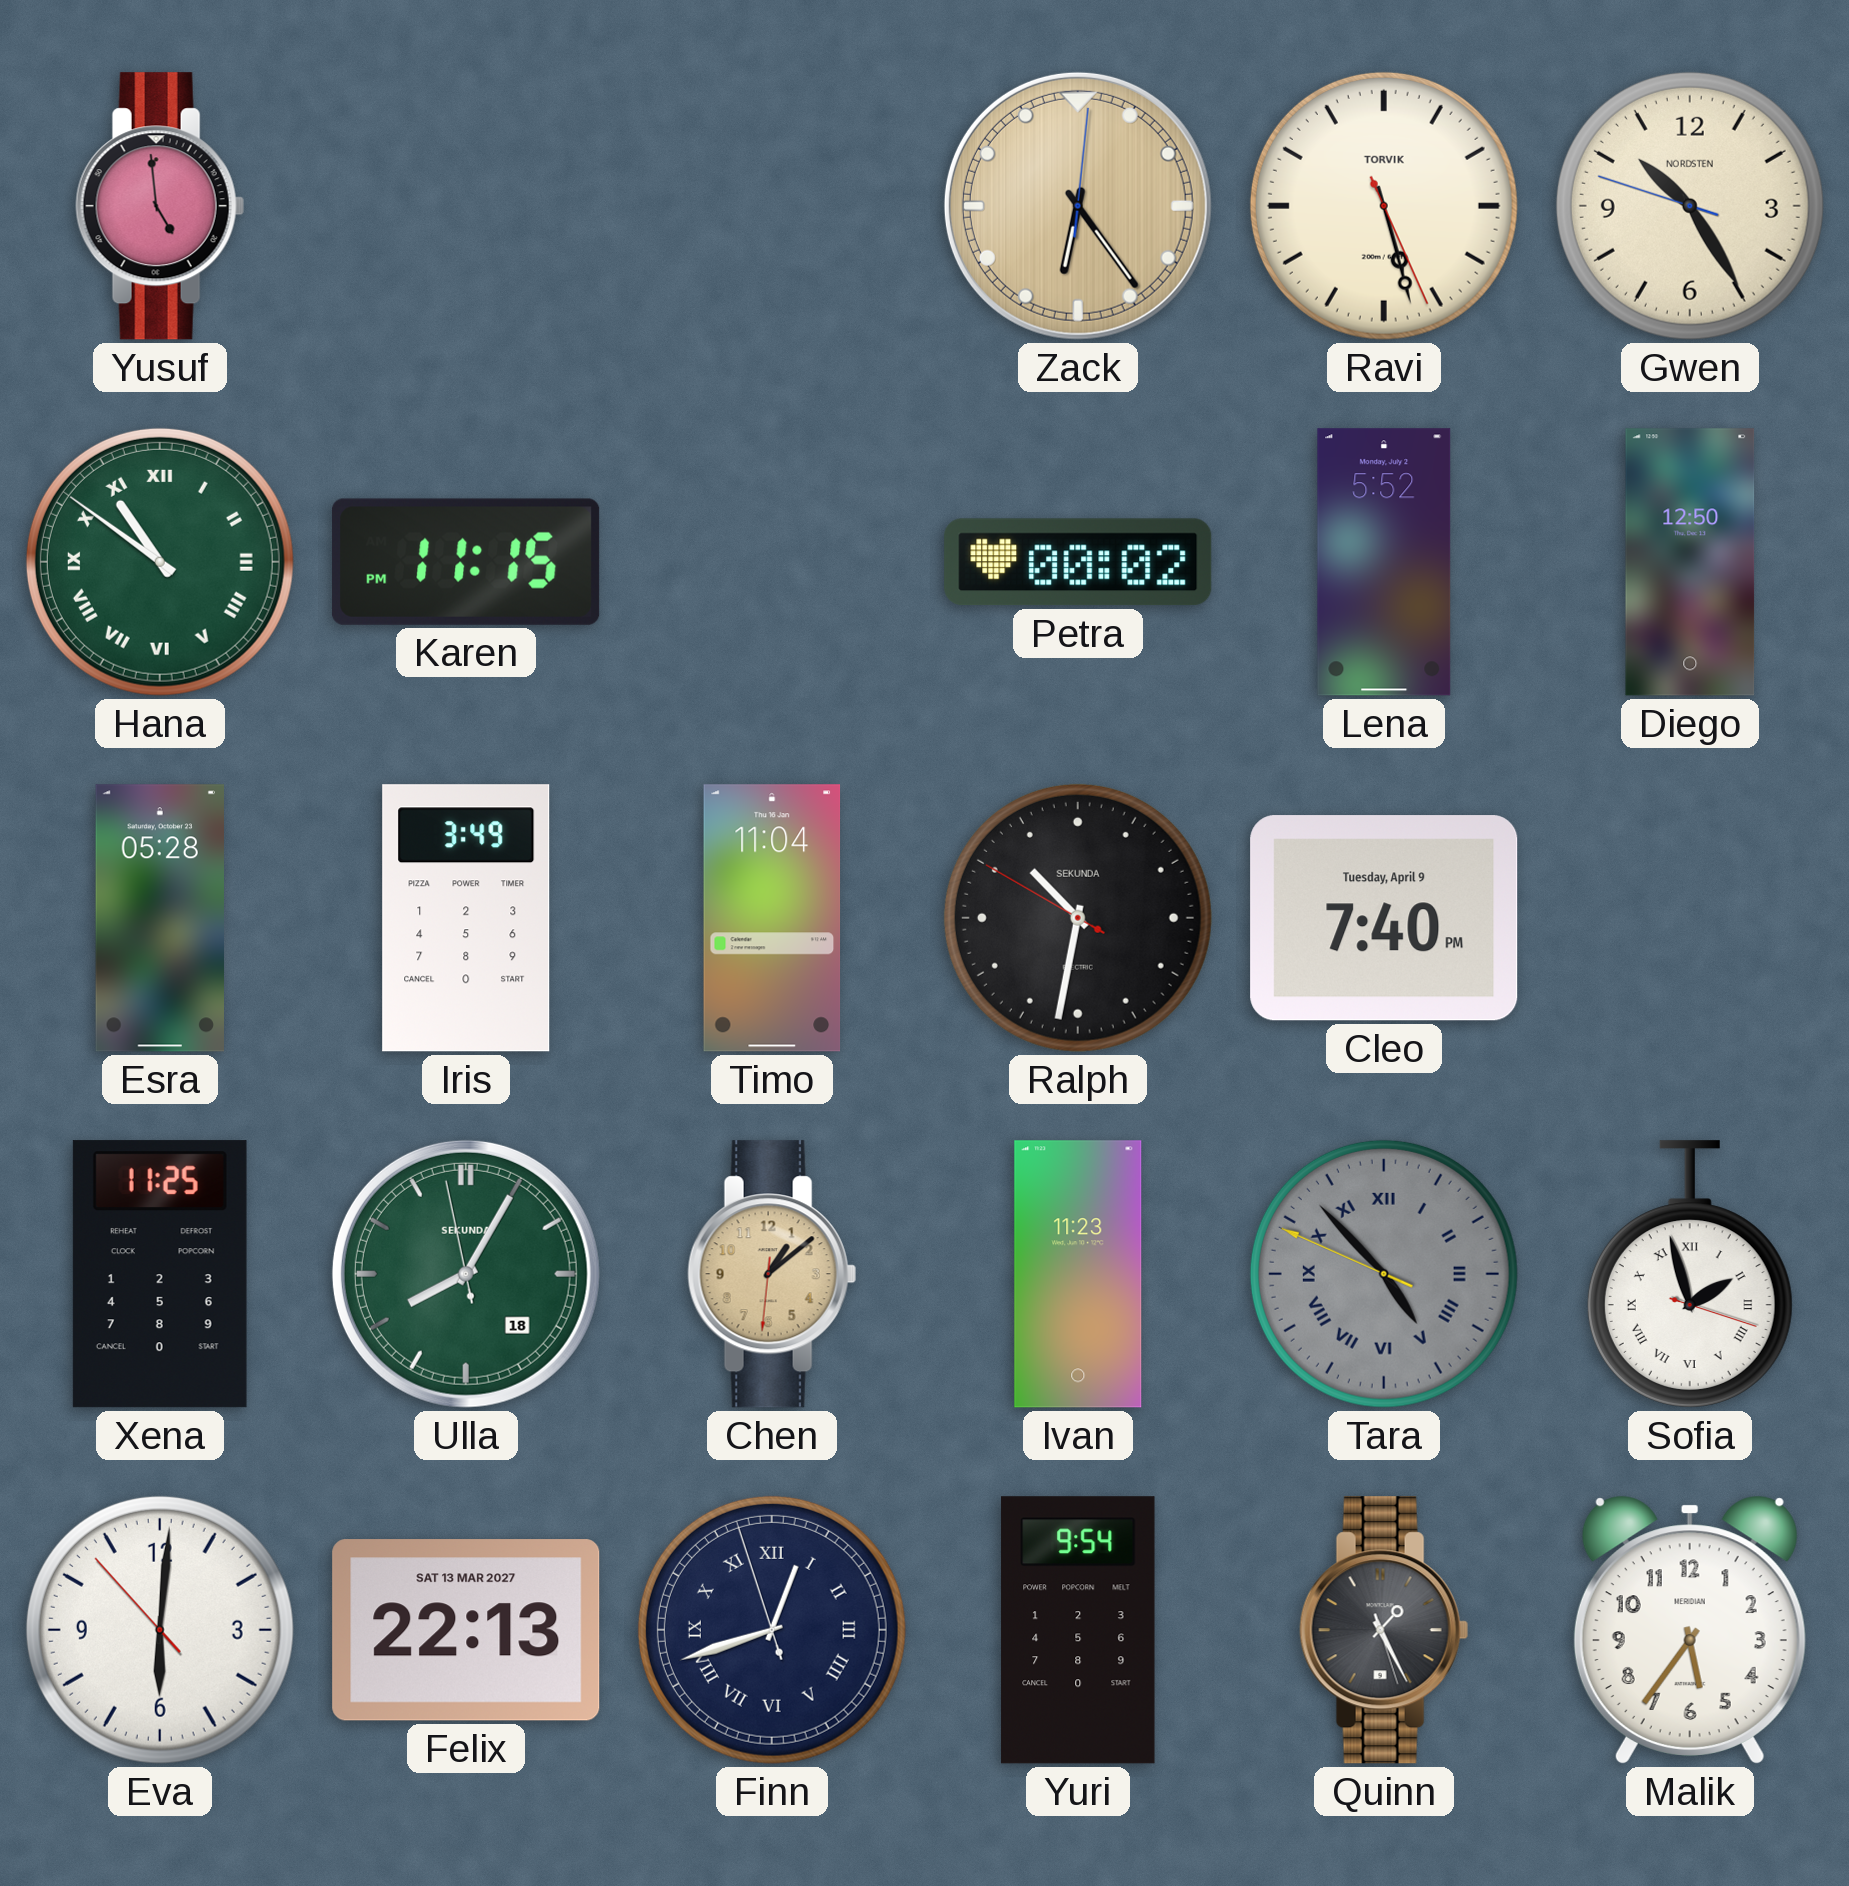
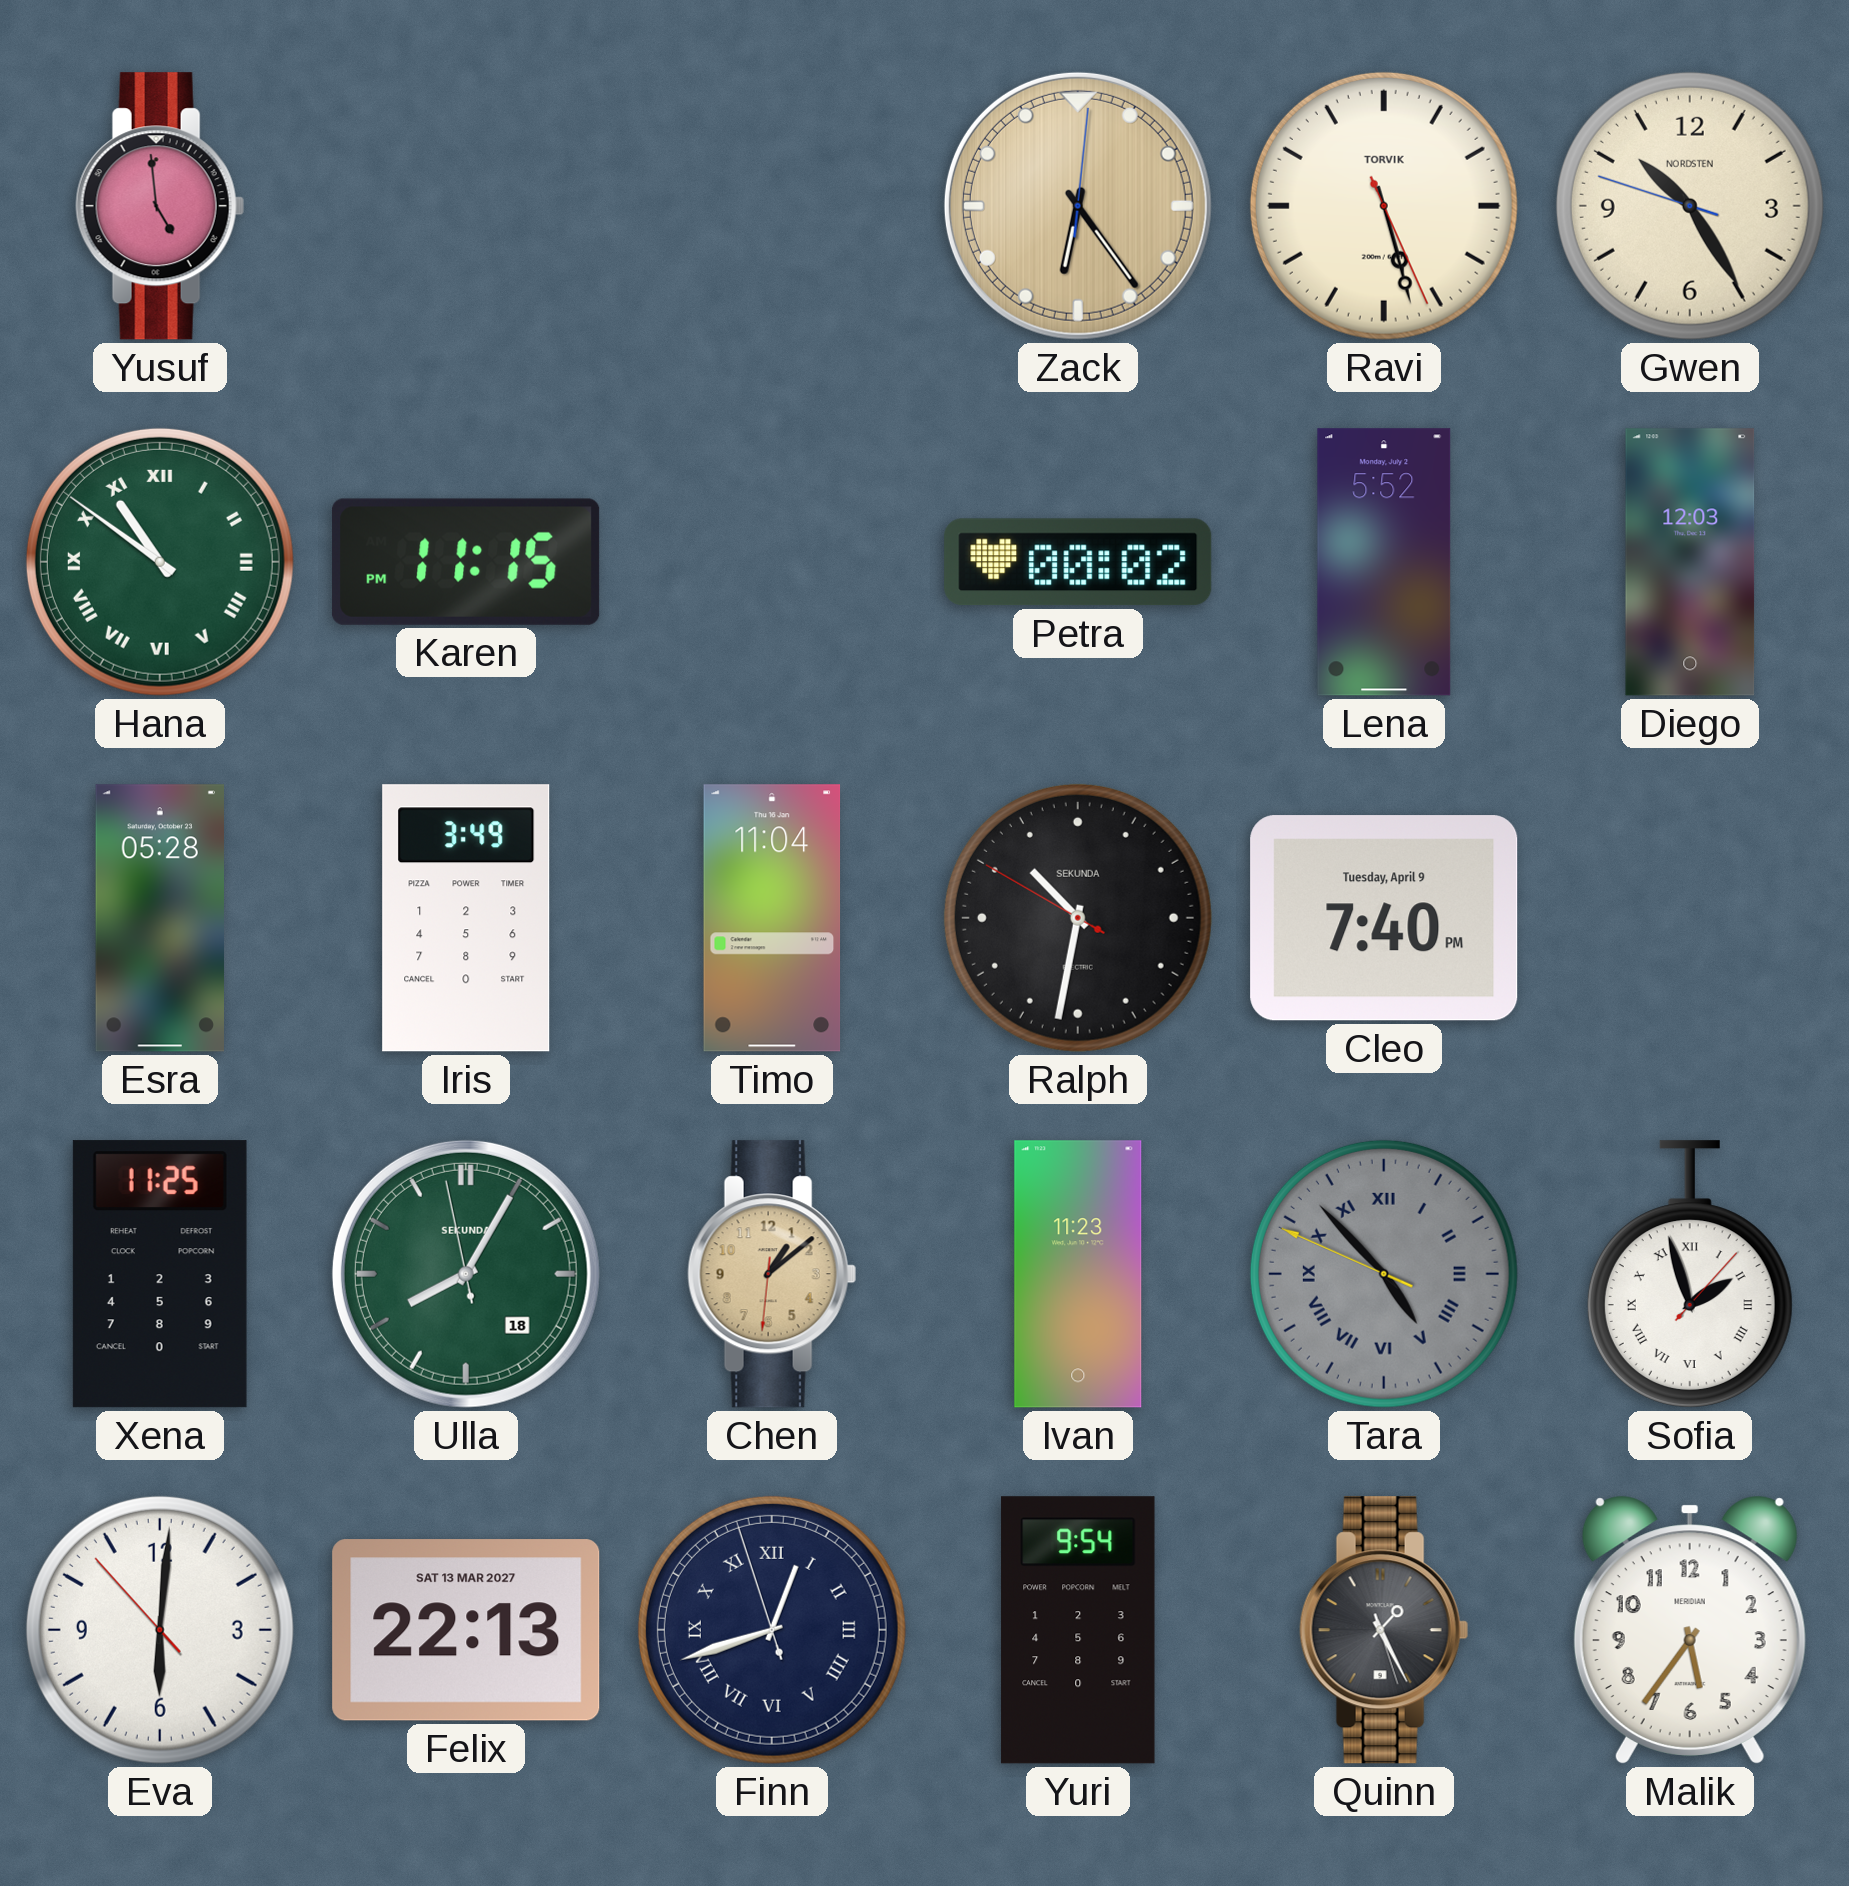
Diego: 12:50 -> 12:03
Sofia: 1:57:18 -> 1:57:07
